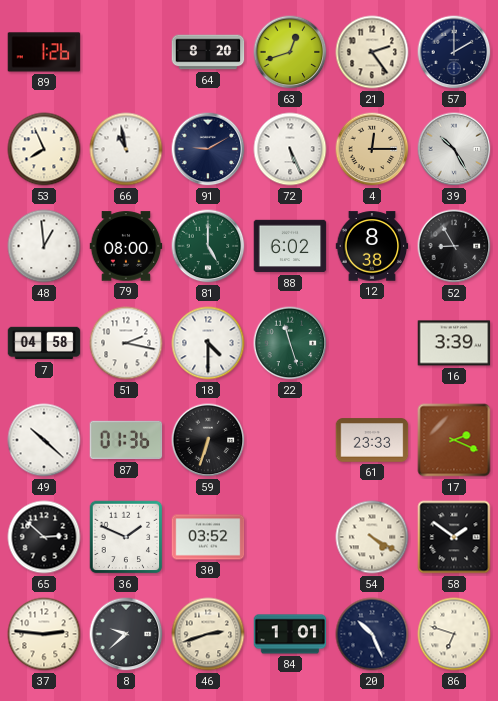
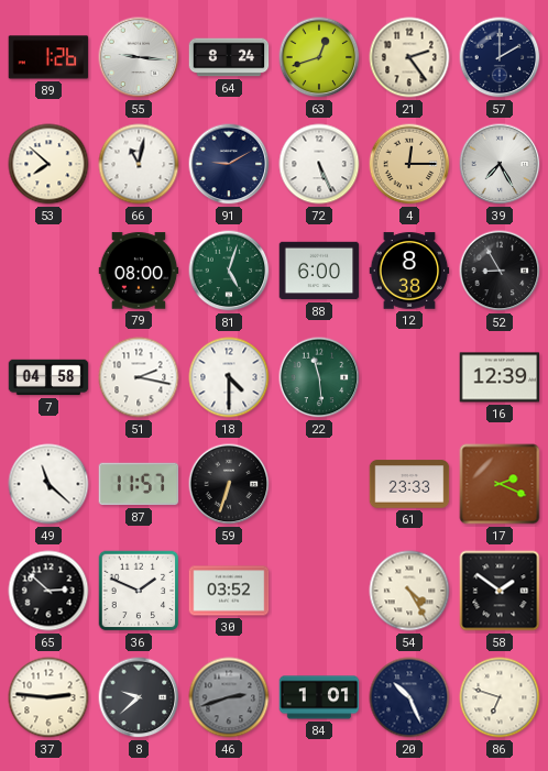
55: none -> 9:16
64: 8:20 -> 8:24
53: 7:56 -> 7:52
66: 10:58 -> 11:02
39: 10:25 -> 7:25
48: 12:59 -> none
81: 5:00 -> 5:03
88: 6:02 -> 6:00
22: 11:27 -> 11:29
16: 3:39 -> 12:39
49: 10:22 -> 11:22
87: 01:36 -> 11:57
54: 4:20 -> 4:25
46 dial: cream -> grey
